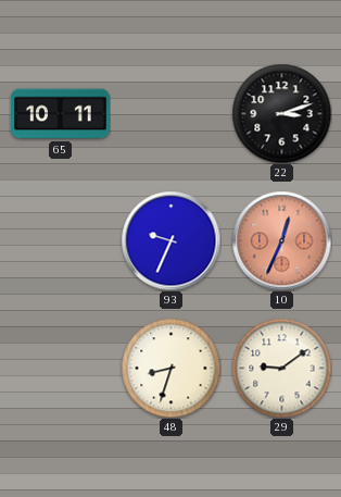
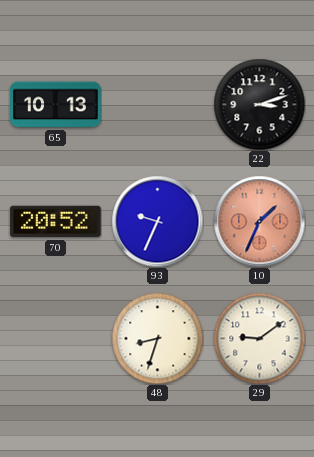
65: 10:11 -> 10:13
70: none -> 20:52
10: 12:34 -> 1:34
